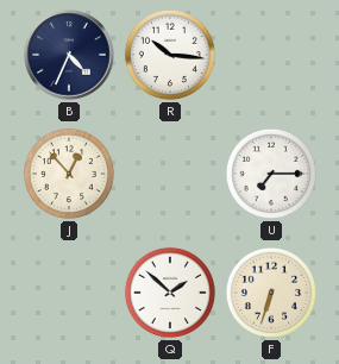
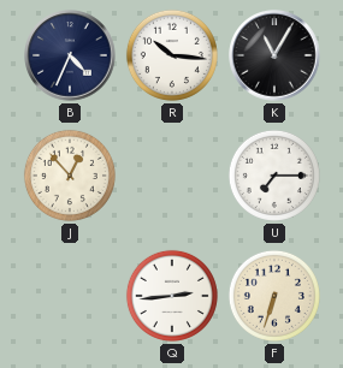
K: none -> 11:05
Q: 1:52 -> 2:44
